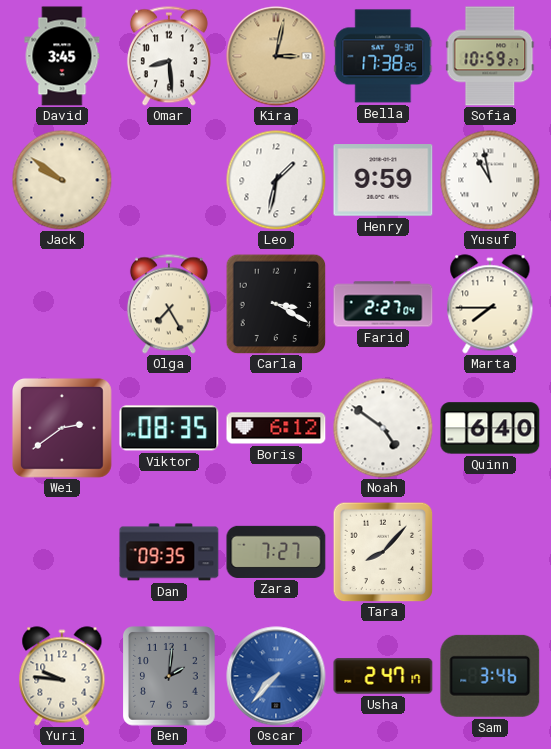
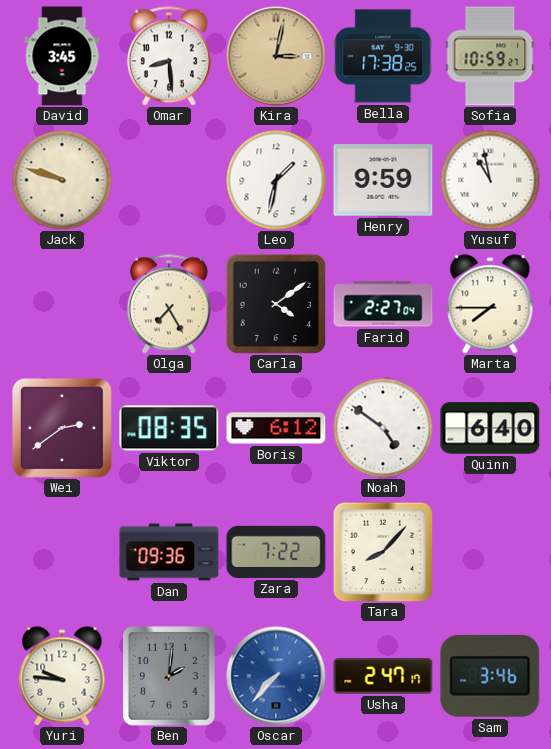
Jack: 9:51 -> 9:48
Carla: 3:20 -> 4:09
Dan: 09:35 -> 09:36
Zara: 7:27 -> 7:22
